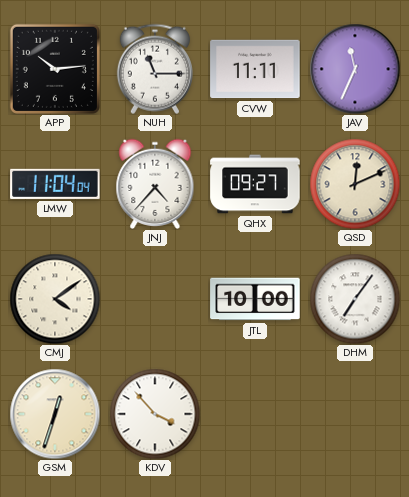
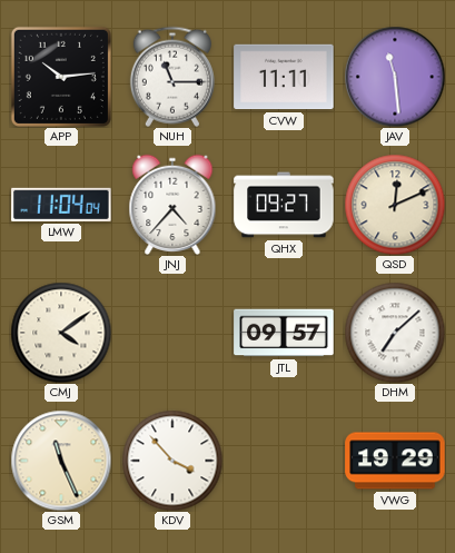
JAV: 11:34 -> 11:29
JTL: 10:00 -> 09:57
DHM: 7:06 -> 7:08
GSM: 12:33 -> 11:26
VWG: none -> 19:29
